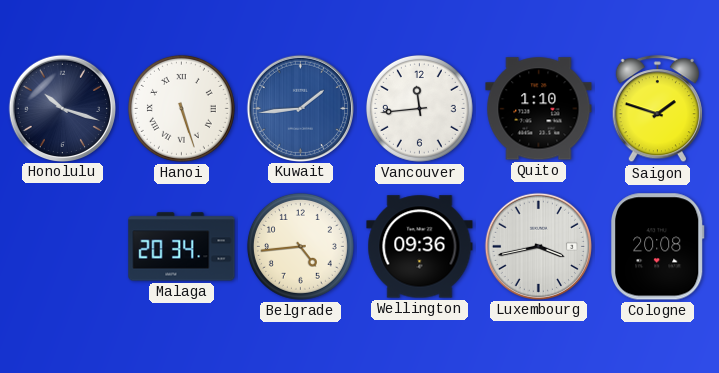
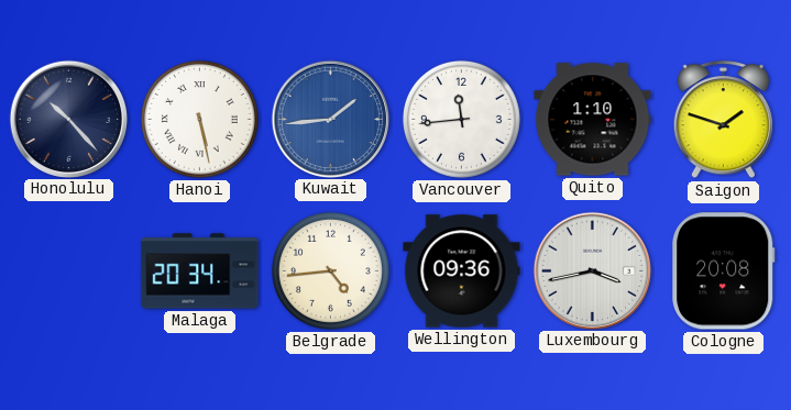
Honolulu: 10:18 -> 10:23
Hanoi: 5:27 -> 5:28
